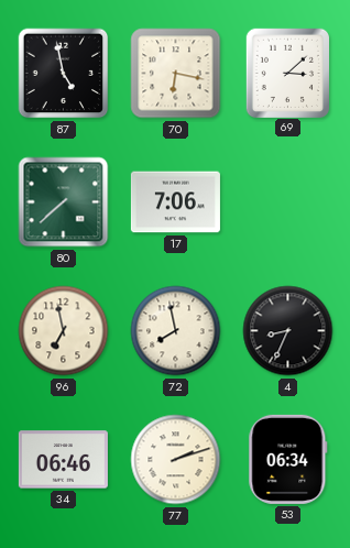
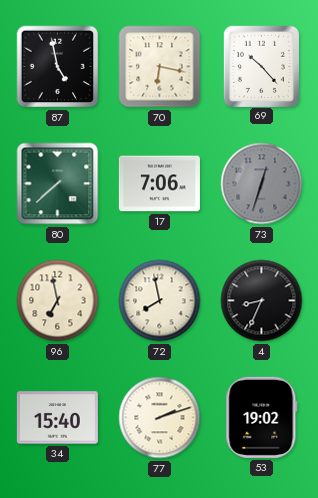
69: 3:08 -> 10:23
73: none -> 12:33
34: 06:46 -> 15:40
53: 06:34 -> 19:02
